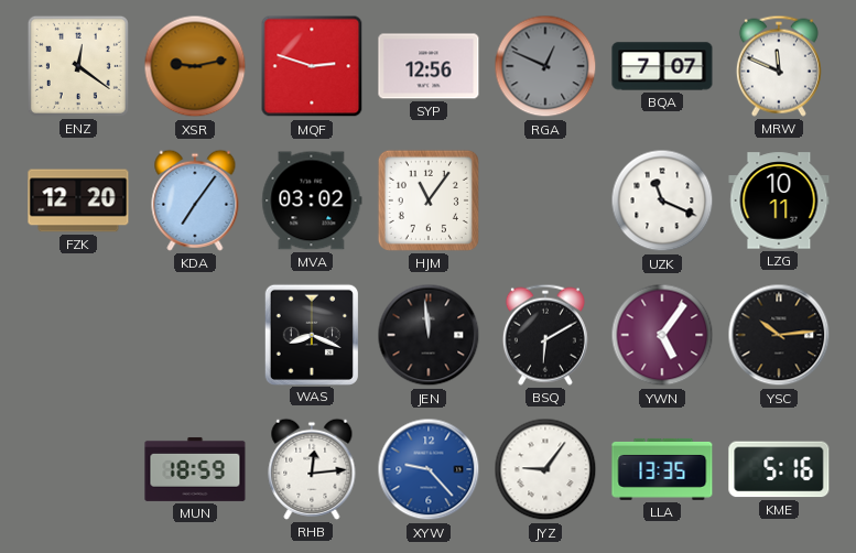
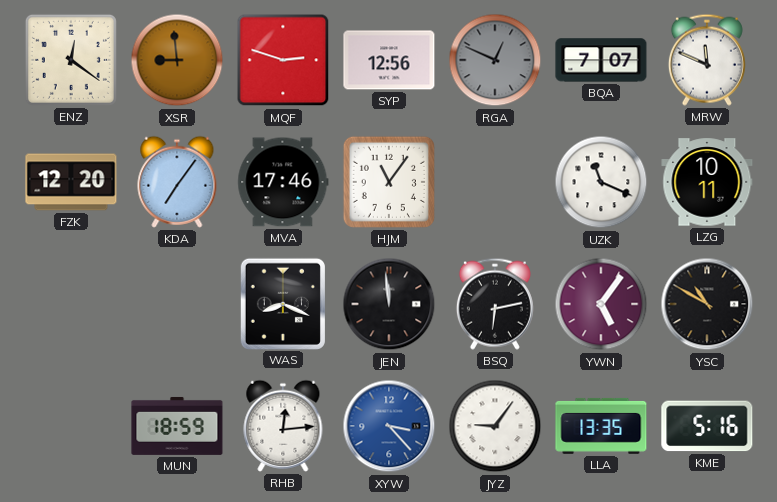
XSR: 9:13 -> 8:59
MVA: 03:02 -> 17:46
BSQ: 6:10 -> 6:13
YSC: 10:14 -> 10:50
XYW: 9:23 -> 3:23
